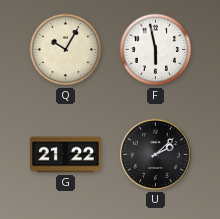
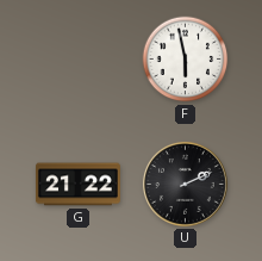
Q: 10:05 -> none
U: 2:08 -> 2:11
